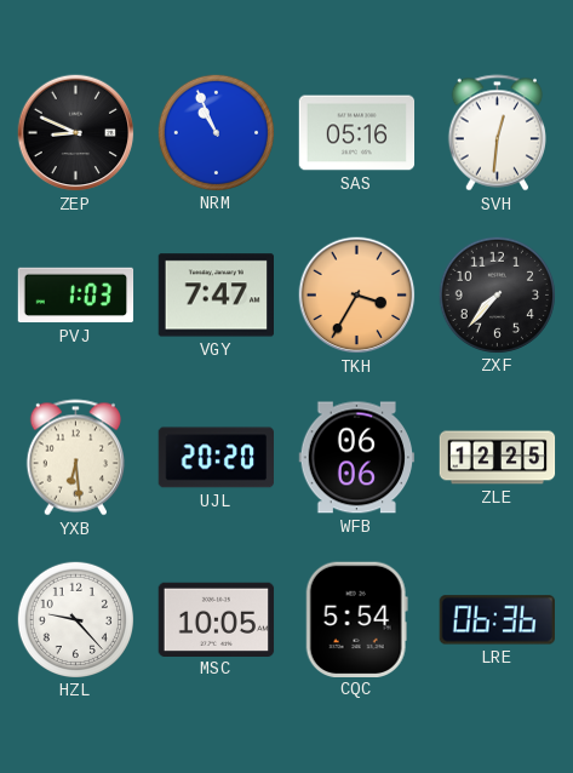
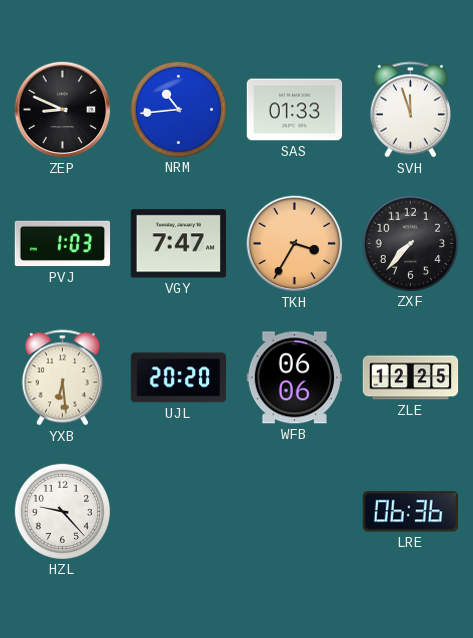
NRM: 10:56 -> 10:44
SAS: 05:16 -> 01:33
SVH: 12:31 -> 11:57
MSC: 10:05 -> none
CQC: 5:54 -> none
